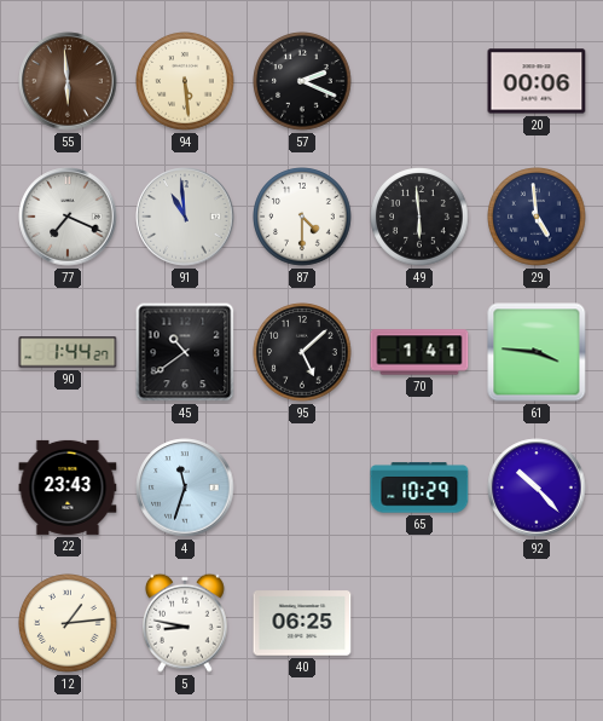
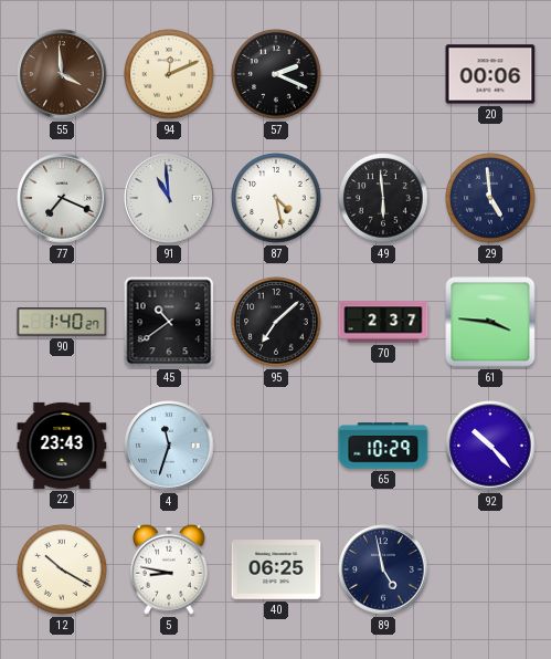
55: 5:59 -> 3:59
94: 5:29 -> 12:11
87: 4:30 -> 4:28
90: 1:44 -> 1:40
95: 5:08 -> 7:08
70: 1:41 -> 2:37
12: 1:14 -> 10:20
89: none -> 4:58
